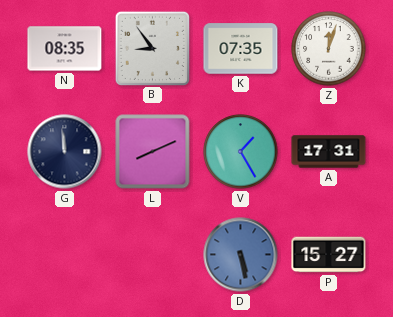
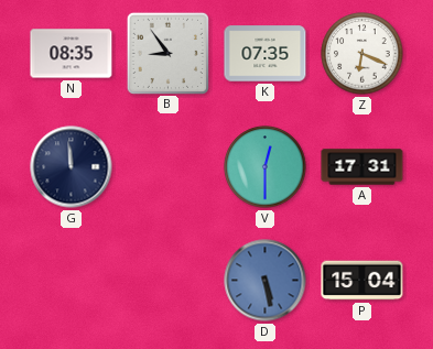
Z: 12:03 -> 6:19
L: 8:11 -> none
V: 1:25 -> 12:30
P: 15:27 -> 15:04
